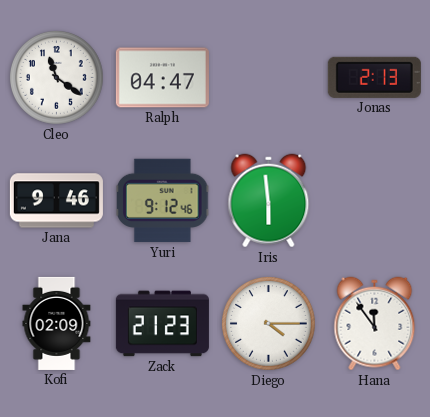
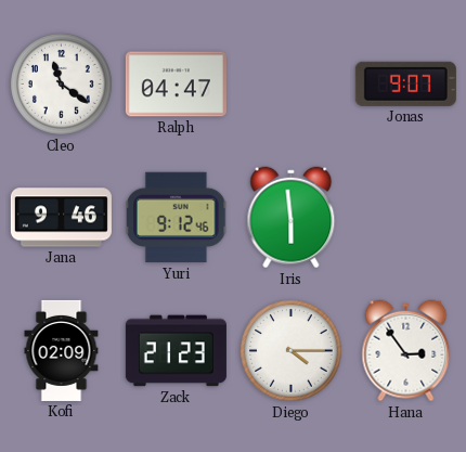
Jonas: 2:13 -> 9:07
Hana: 11:54 -> 2:54
